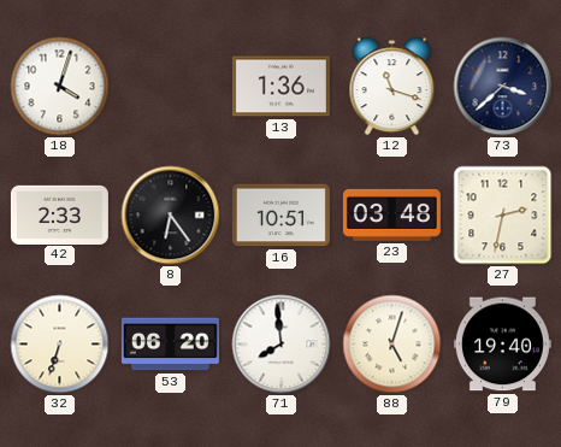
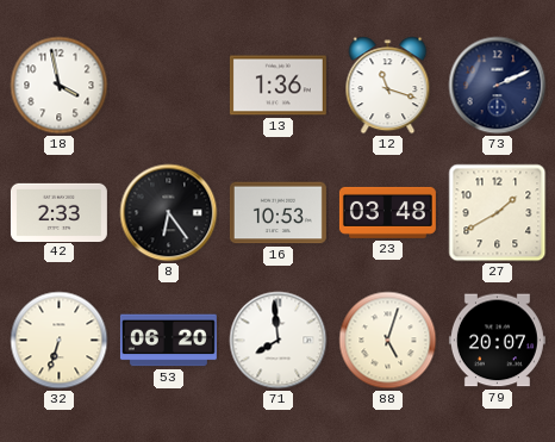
18: 4:03 -> 3:58
73: 3:38 -> 2:11
16: 10:51 -> 10:53
27: 2:32 -> 1:40
79: 19:40 -> 20:07
